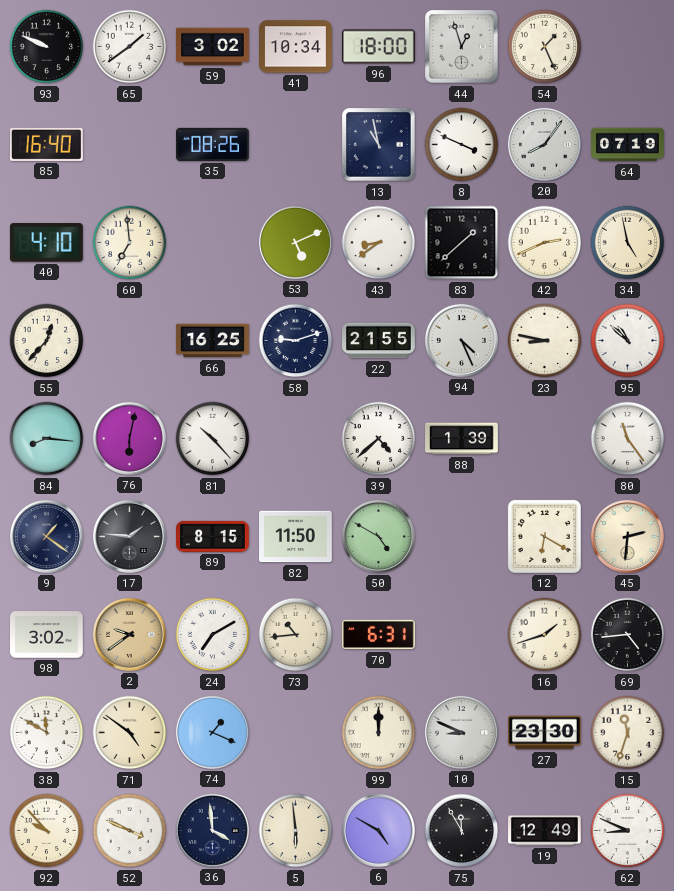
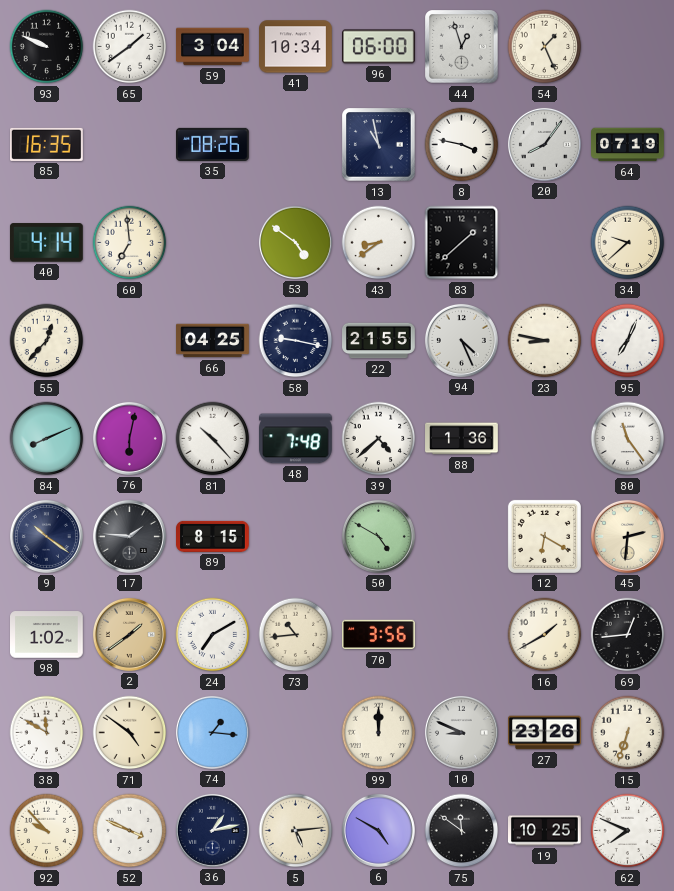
59: 3:02 -> 3:04
96: 18:00 -> 06:00
85: 16:40 -> 16:35
8: 3:49 -> 3:47
40: 4:10 -> 4:14
53: 5:11 -> 4:51
42: 2:41 -> none
34: 4:58 -> 9:38
66: 16:25 -> 04:25
58: 9:12 -> 9:17
95: 10:52 -> 7:04
84: 8:16 -> 8:11
48: none -> 7:48
88: 1:39 -> 1:36
9: 1:21 -> 10:21
82: 11:50 -> none
98: 3:02 -> 1:02
2: 9:39 -> 1:39
70: 6:31 -> 3:56
16: 1:42 -> 1:40
69: 4:44 -> 12:44
74: 1:19 -> 1:16
27: 23:30 -> 23:26
15: 11:33 -> 6:33
36: 3:59 -> 1:13
5: 5:59 -> 5:14
75: 11:55 -> 11:51
19: 12:49 -> 10:25
62: 8:49 -> 7:49
